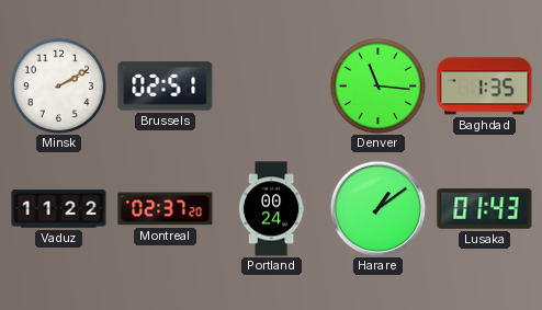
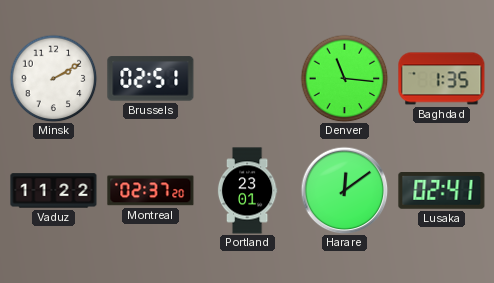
Portland: 00:24 -> 23:01
Harare: 1:09 -> 12:09
Lusaka: 01:43 -> 02:41
